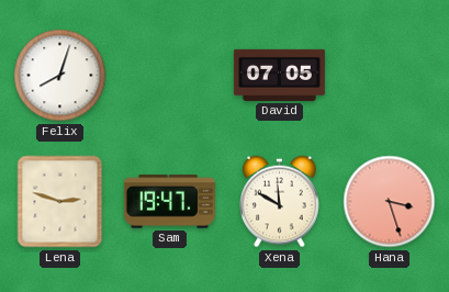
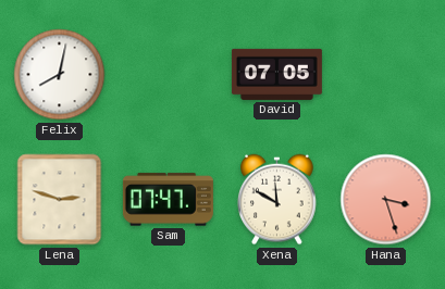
Felix: 8:03 -> 8:02
Sam: 19:47 -> 07:47
